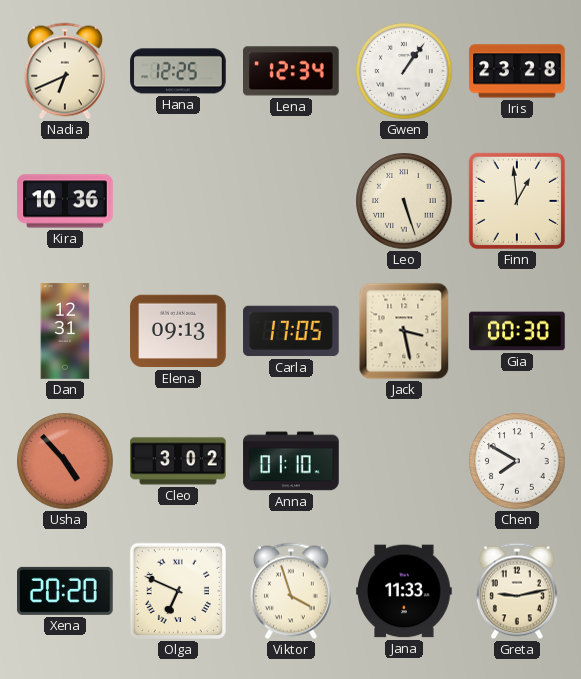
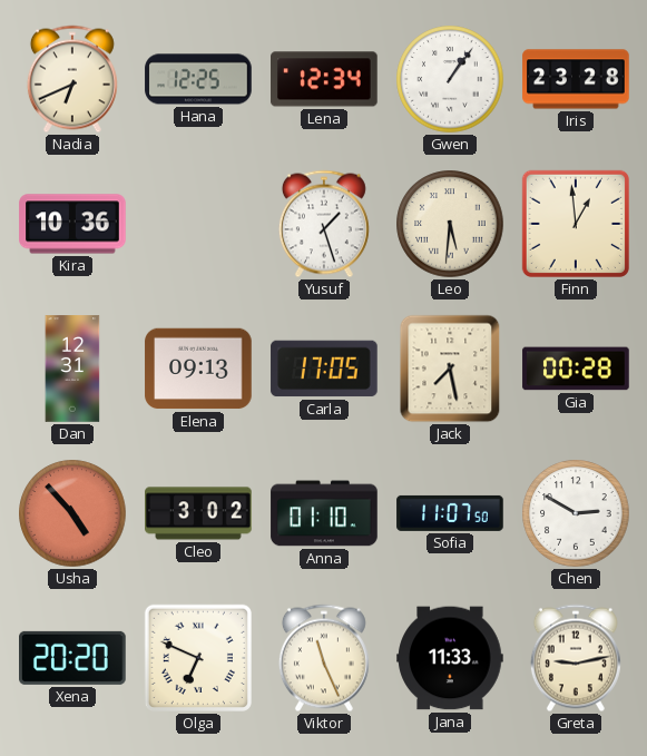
Yusuf: none -> 1:27
Leo: 5:27 -> 5:31
Jack: 3:28 -> 7:28
Gia: 00:30 -> 00:28
Sofia: none -> 11:07
Chen: 7:50 -> 2:50
Viktor: 3:57 -> 11:26
